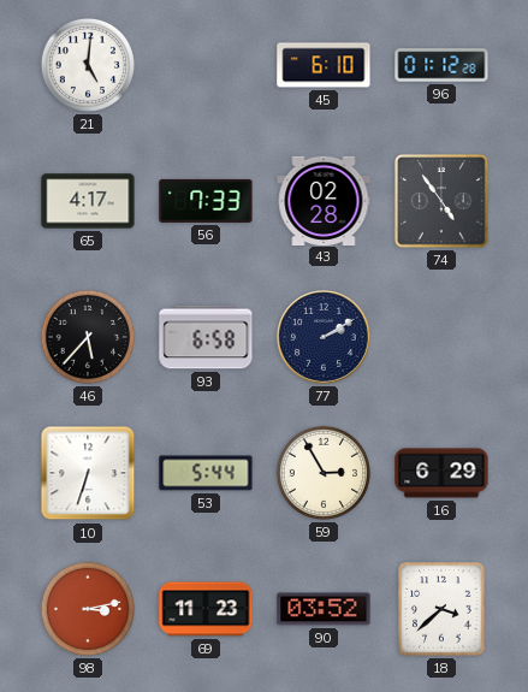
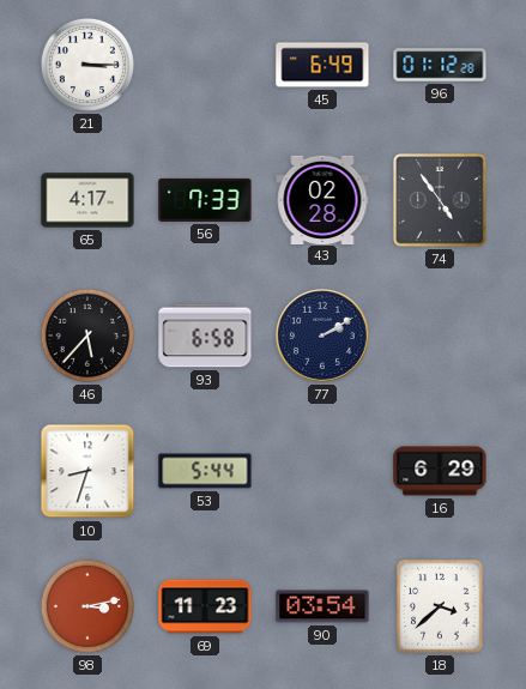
21: 5:01 -> 3:15
45: 6:10 -> 6:49
10: 6:33 -> 8:33
59: 2:55 -> none
90: 03:52 -> 03:54
